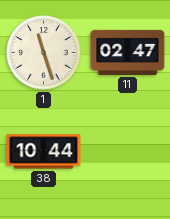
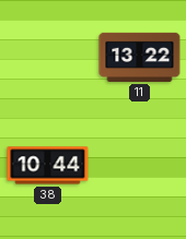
1: 11:27 -> none
11: 02:47 -> 13:22
